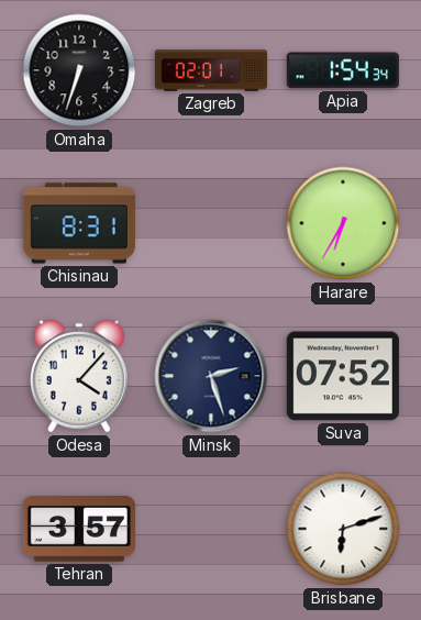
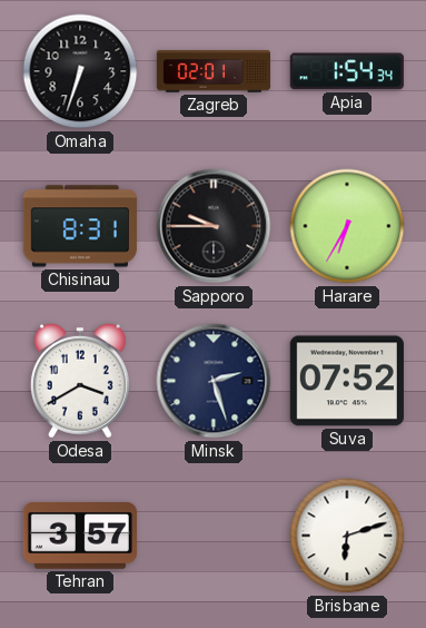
Sapporo: none -> 9:45
Odesa: 4:07 -> 3:40
